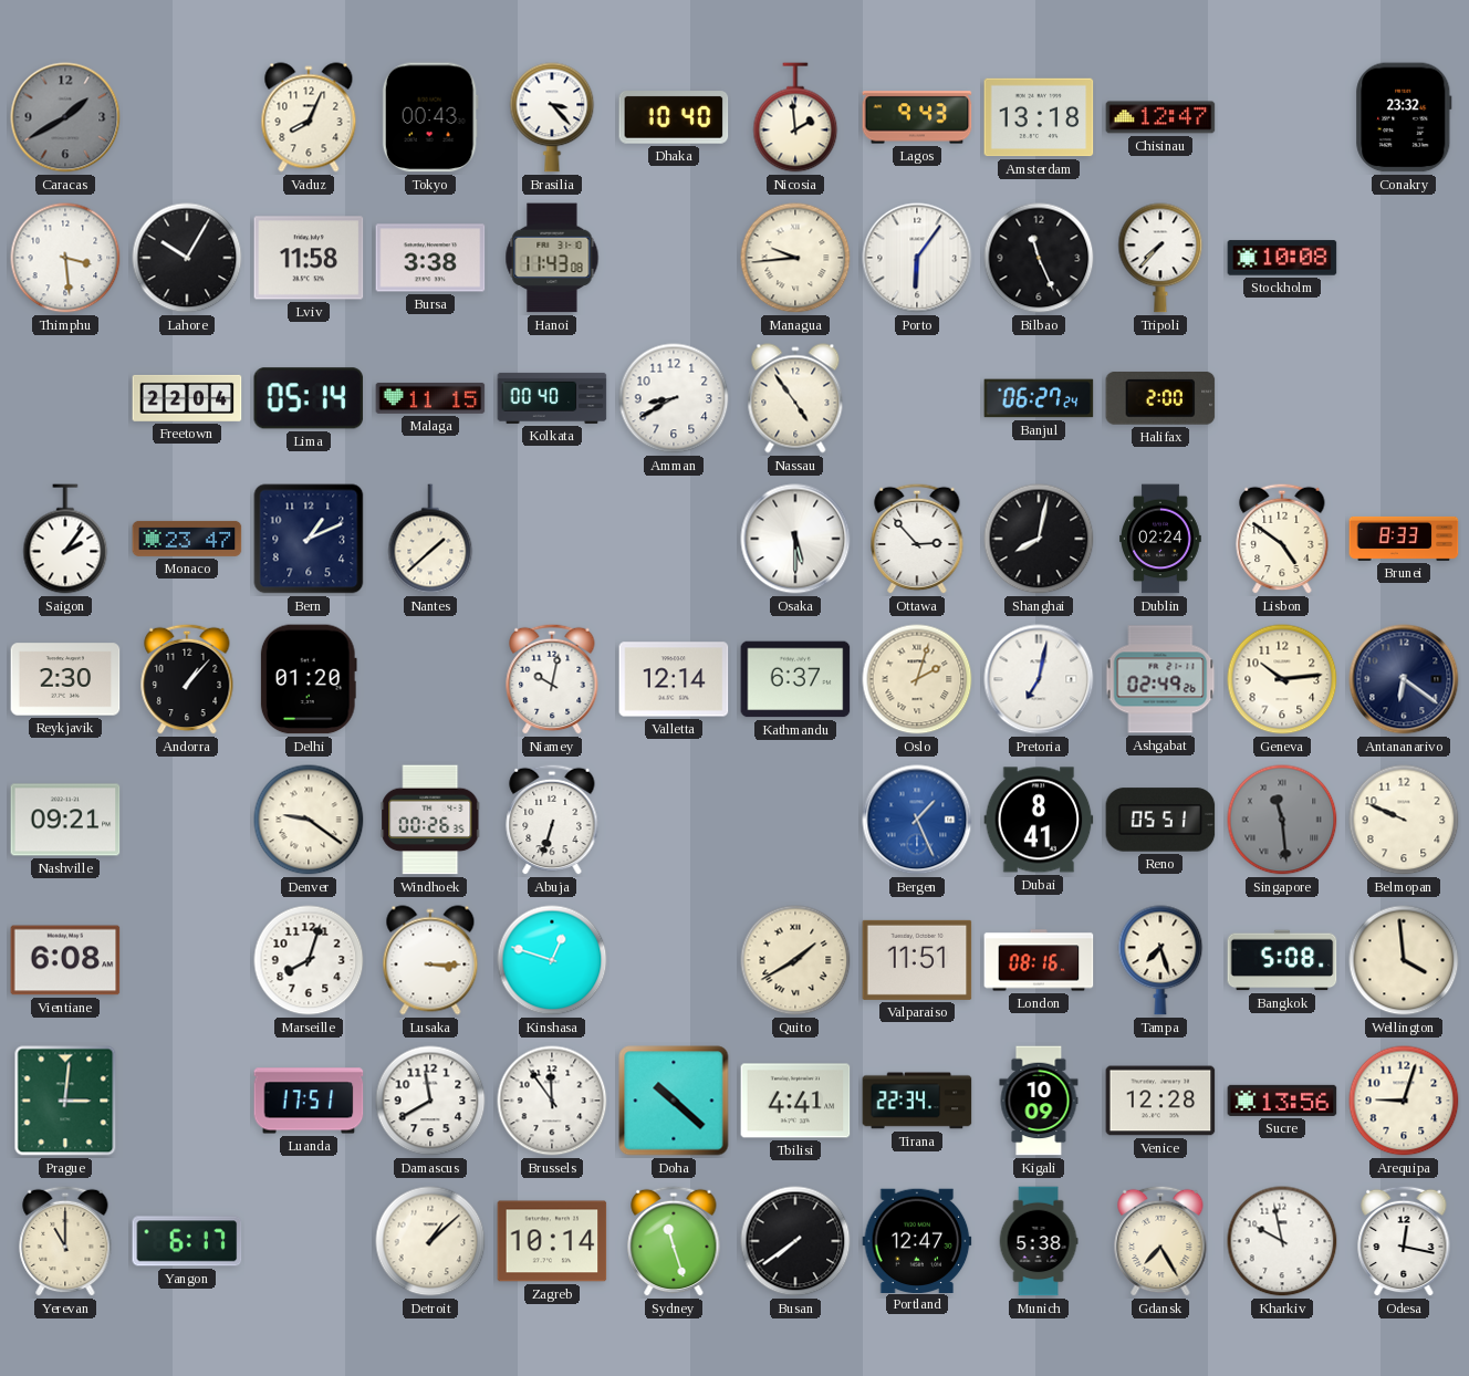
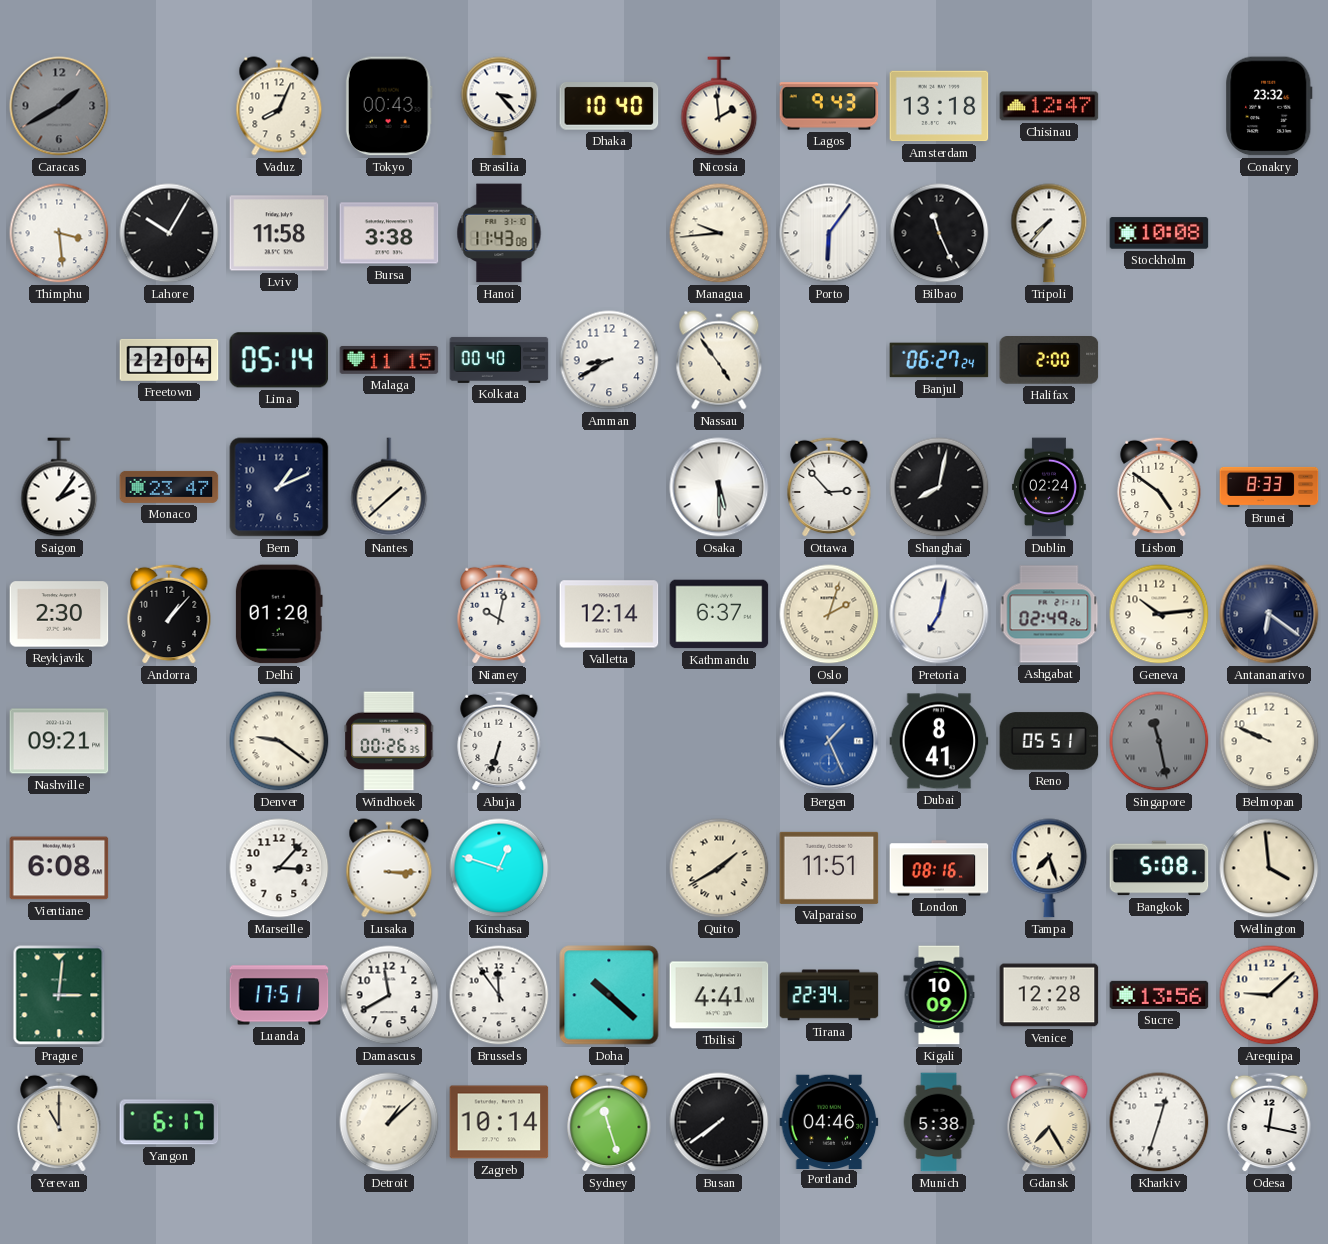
Singapore: 11:29 -> 11:28
Marseille: 8:03 -> 3:07
Arequipa: 9:03 -> 9:08
Portland: 12:47 -> 04:46
Kharkiv: 9:58 -> 12:33
